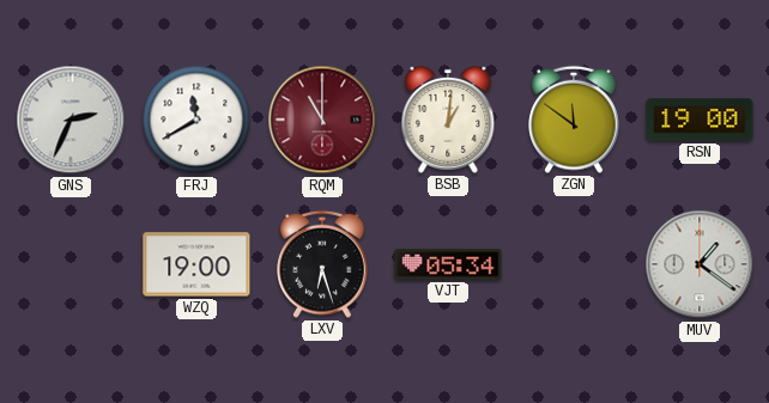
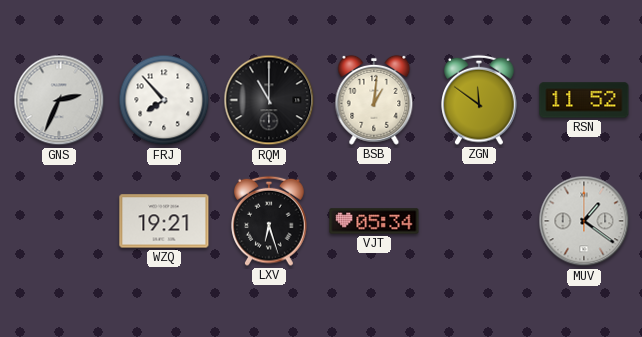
FRJ: 11:40 -> 7:53
RQM dial: burgundy -> black
RSN: 19:00 -> 11:52
WZQ: 19:00 -> 19:21
